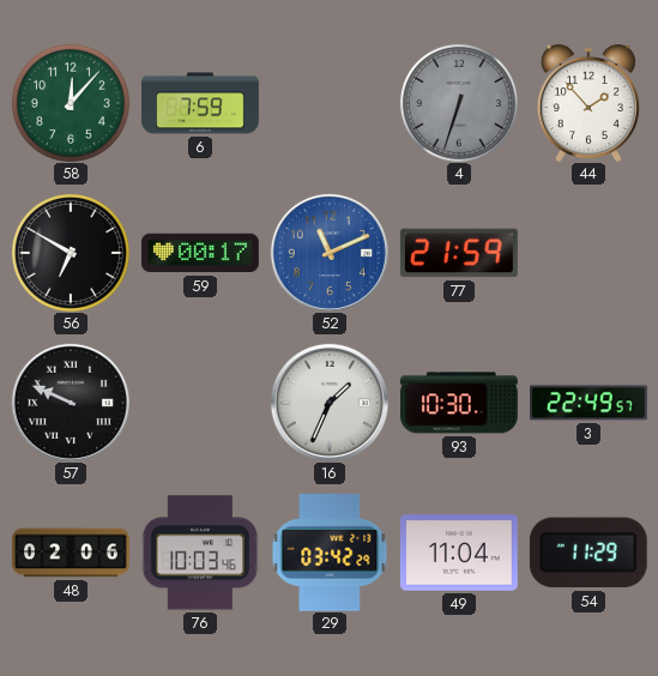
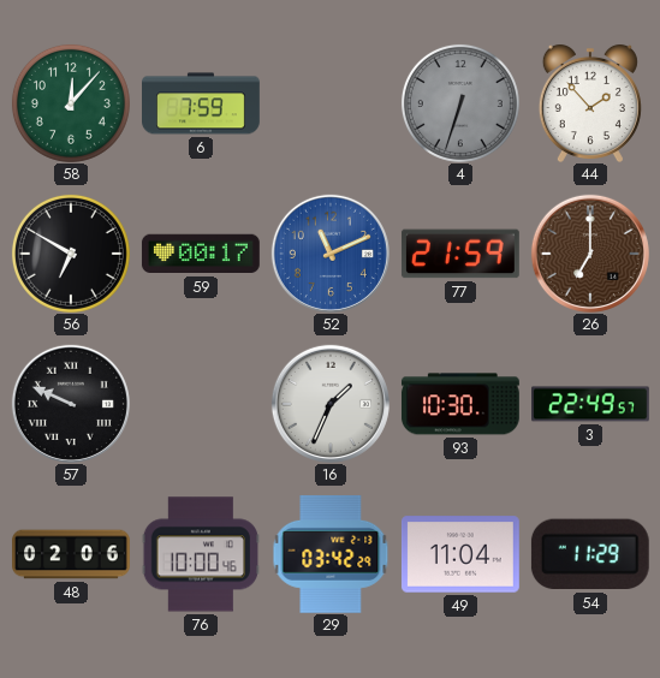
26: none -> 7:00
76: 10:03 -> 10:00
